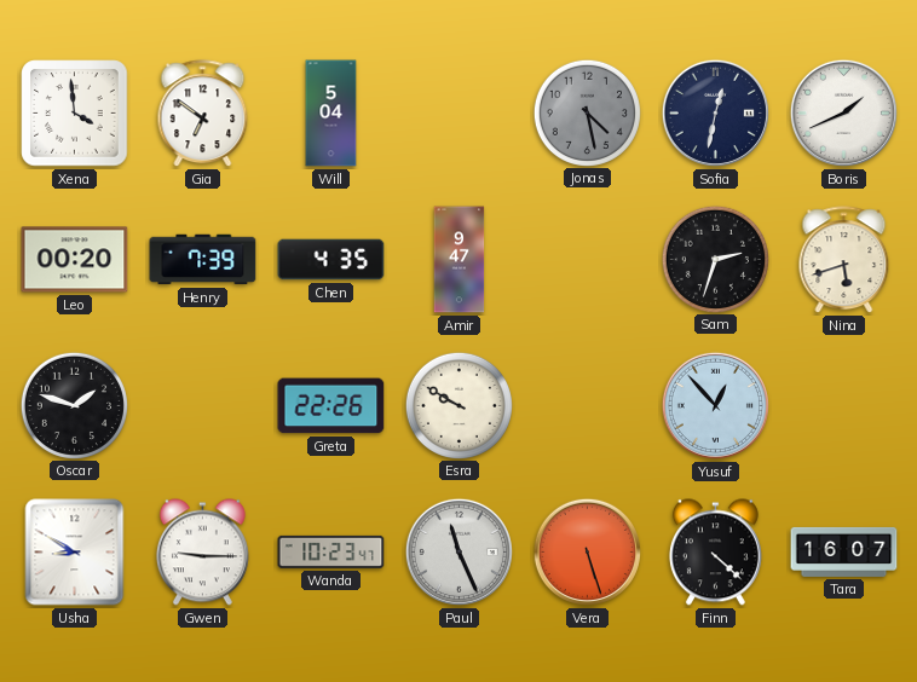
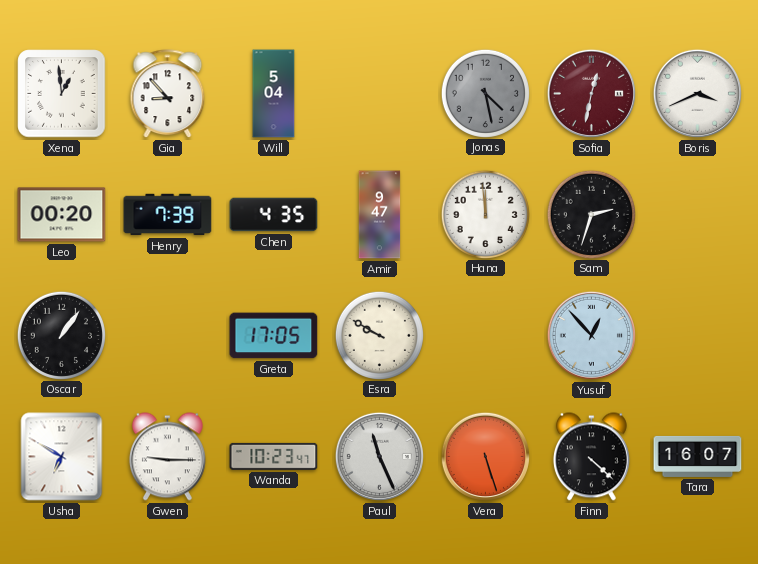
Xena: 3:59 -> 12:59
Gia: 6:51 -> 8:53
Sofia dial: navy -> burgundy
Boris: 1:41 -> 3:41
Hana: none -> 11:59
Nina: 5:42 -> none
Oscar: 1:48 -> 1:06
Greta: 22:26 -> 17:05
Usha: 8:50 -> 6:50
